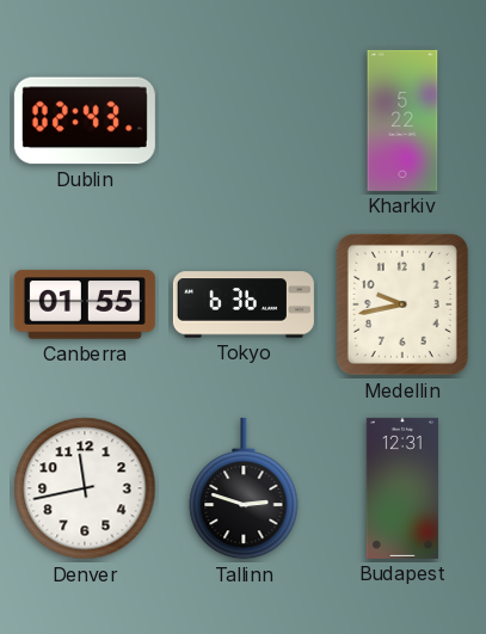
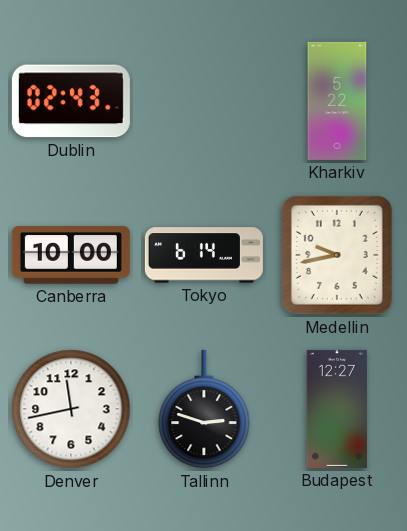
Canberra: 01:55 -> 10:00
Tokyo: 6:36 -> 6:14
Budapest: 12:31 -> 12:27
